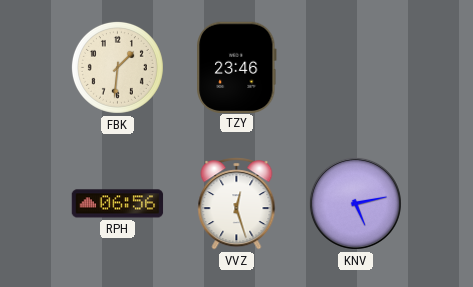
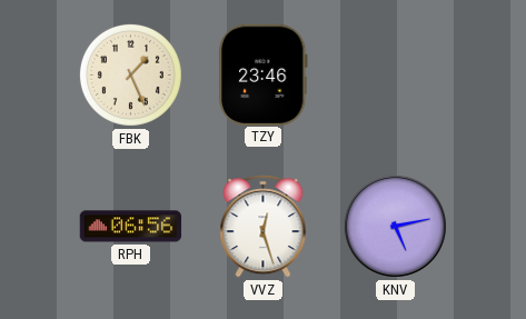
FBK: 1:31 -> 1:26
